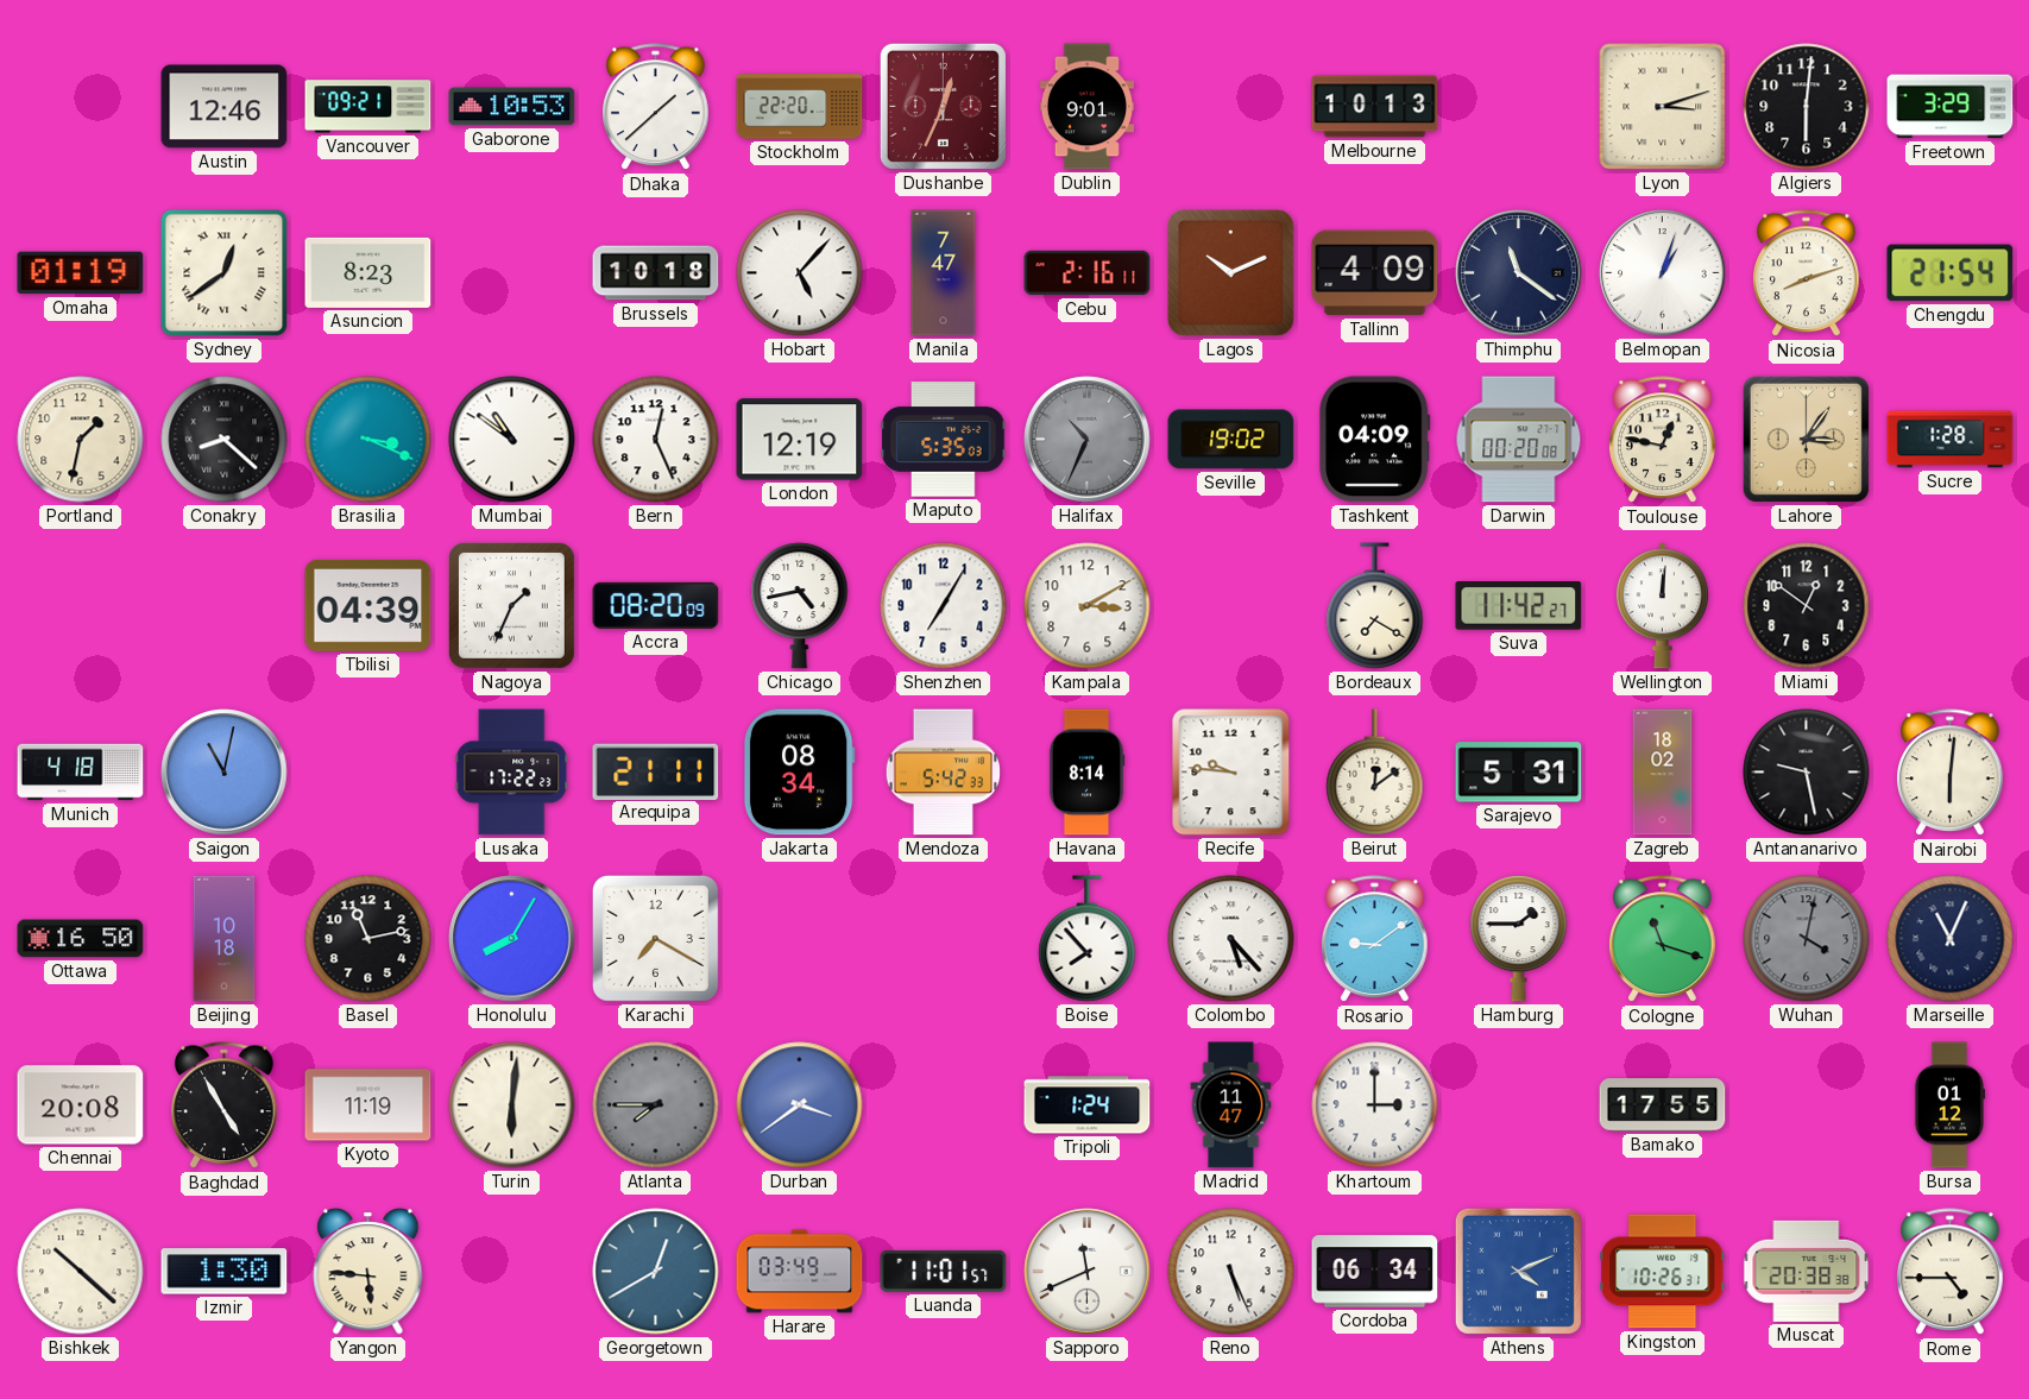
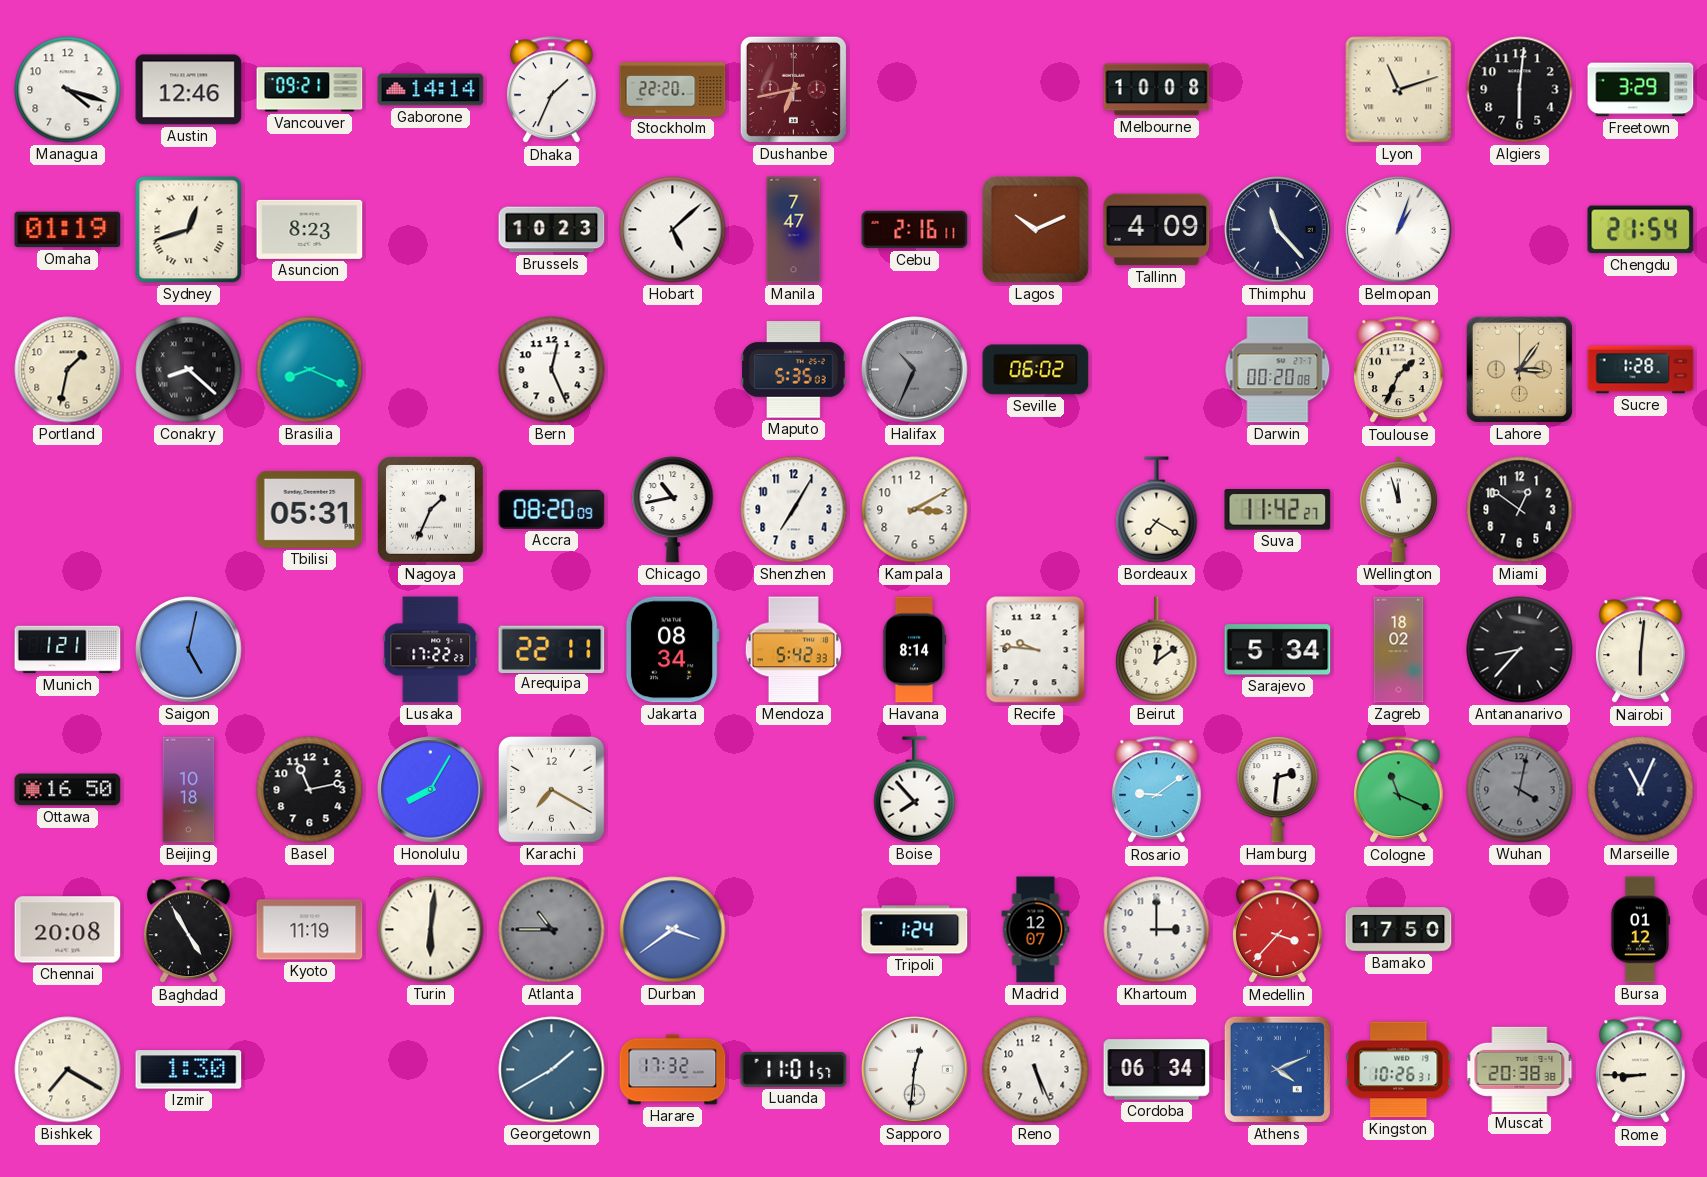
Managua: none -> 4:18
Gaborone: 10:53 -> 14:14
Dhaka: 1:38 -> 1:34
Dushanbe: 12:34 -> 6:43
Dublin: 9:01 -> none
Melbourne: 10:13 -> 10:08
Lyon: 3:12 -> 11:12
Sydney: 12:39 -> 12:42
Brussels: 10:18 -> 10:23
Hobart: 5:07 -> 5:08
Thimphu: 11:21 -> 11:23
Nicosia: 8:12 -> none
Brasilia: 3:19 -> 8:19
Mumbai: 10:51 -> none
London: 12:19 -> none
Seville: 19:02 -> 06:02
Tashkent: 04:09 -> none
Toulouse: 12:47 -> 1:34
Tbilisi: 04:39 -> 05:31
Chicago: 4:43 -> 10:43
Wellington: 12:01 -> 11:57
Munich: 4:18 -> 1:21
Saigon: 11:02 -> 5:02
Arequipa: 21:11 -> 22:11
Sarajevo: 5:31 -> 5:34
Antananarivo: 9:28 -> 8:37
Colombo: 5:23 -> none
Hamburg: 1:45 -> 2:31
Cologne: 11:18 -> 11:19
Atlanta: 7:45 -> 10:45
Madrid: 11:47 -> 12:07
Medellin: none -> 3:37
Bamako: 17:55 -> 17:50
Bishkek: 10:22 -> 7:20
Yangon: 5:46 -> none
Georgetown: 12:40 -> 1:40
Harare: 03:49 -> 17:32
Sapporo: 11:41 -> 12:31
Rome: 4:45 -> 8:45
